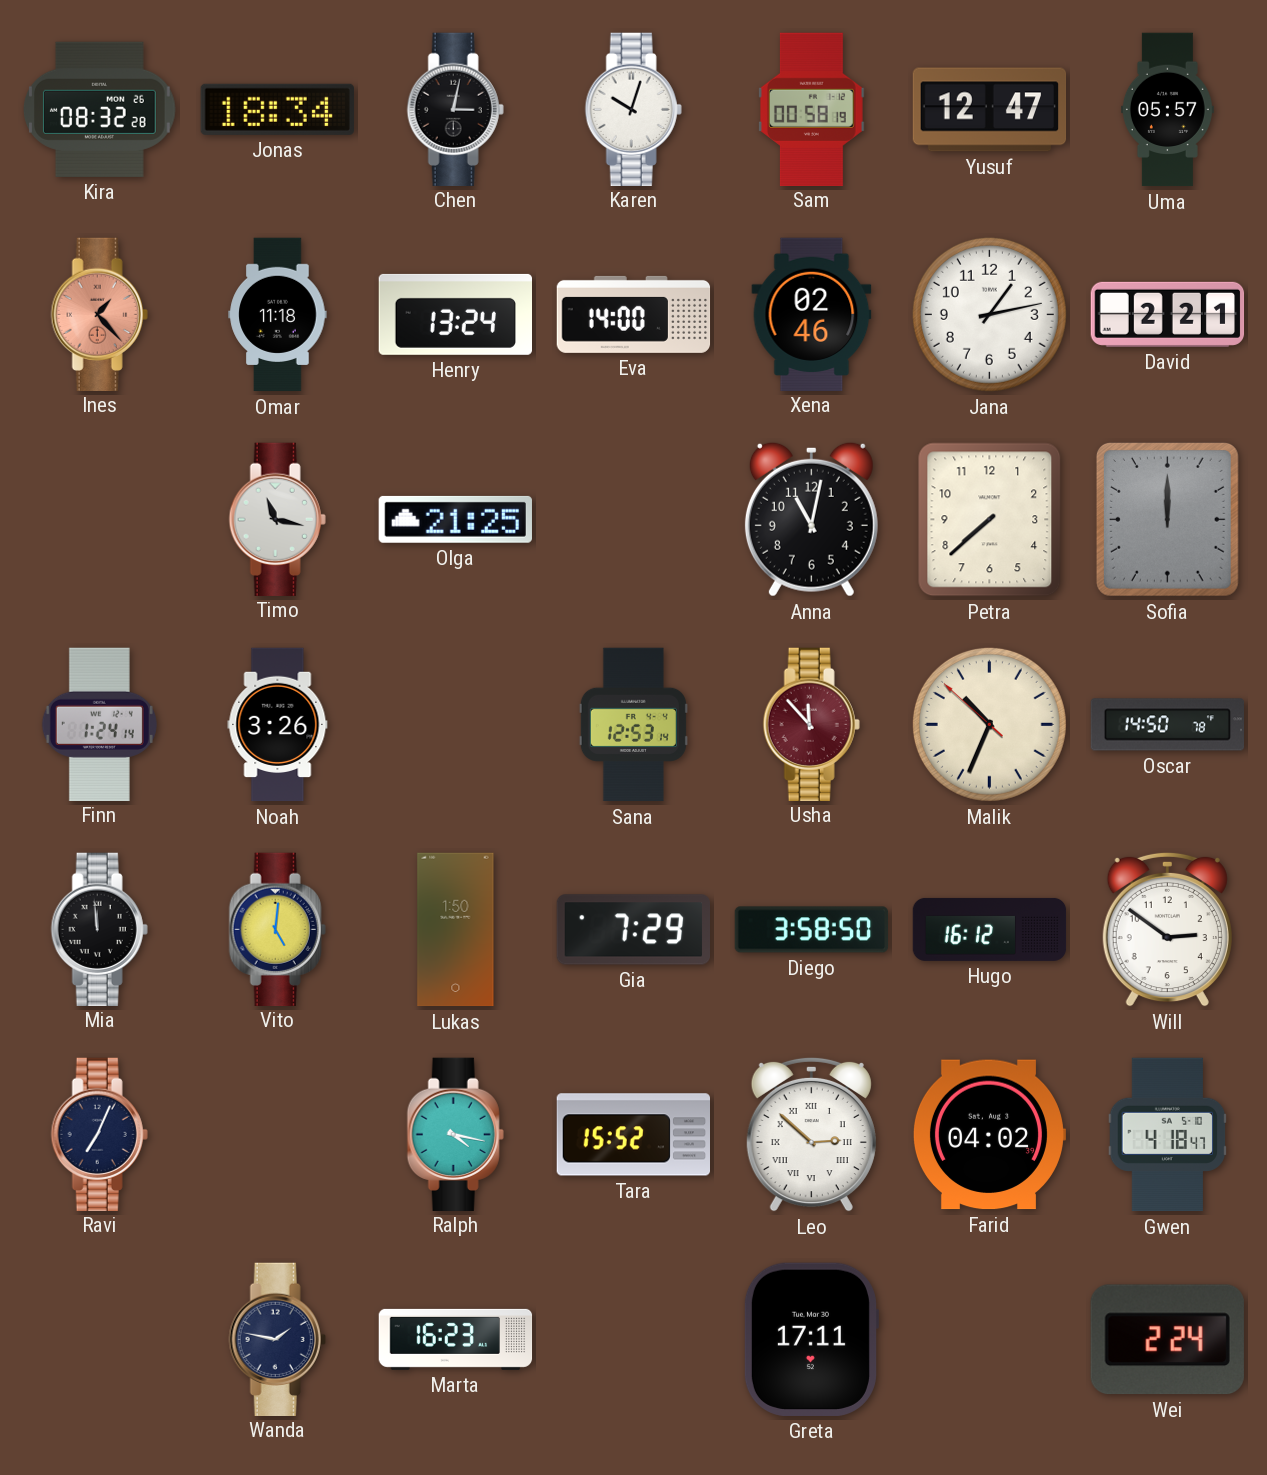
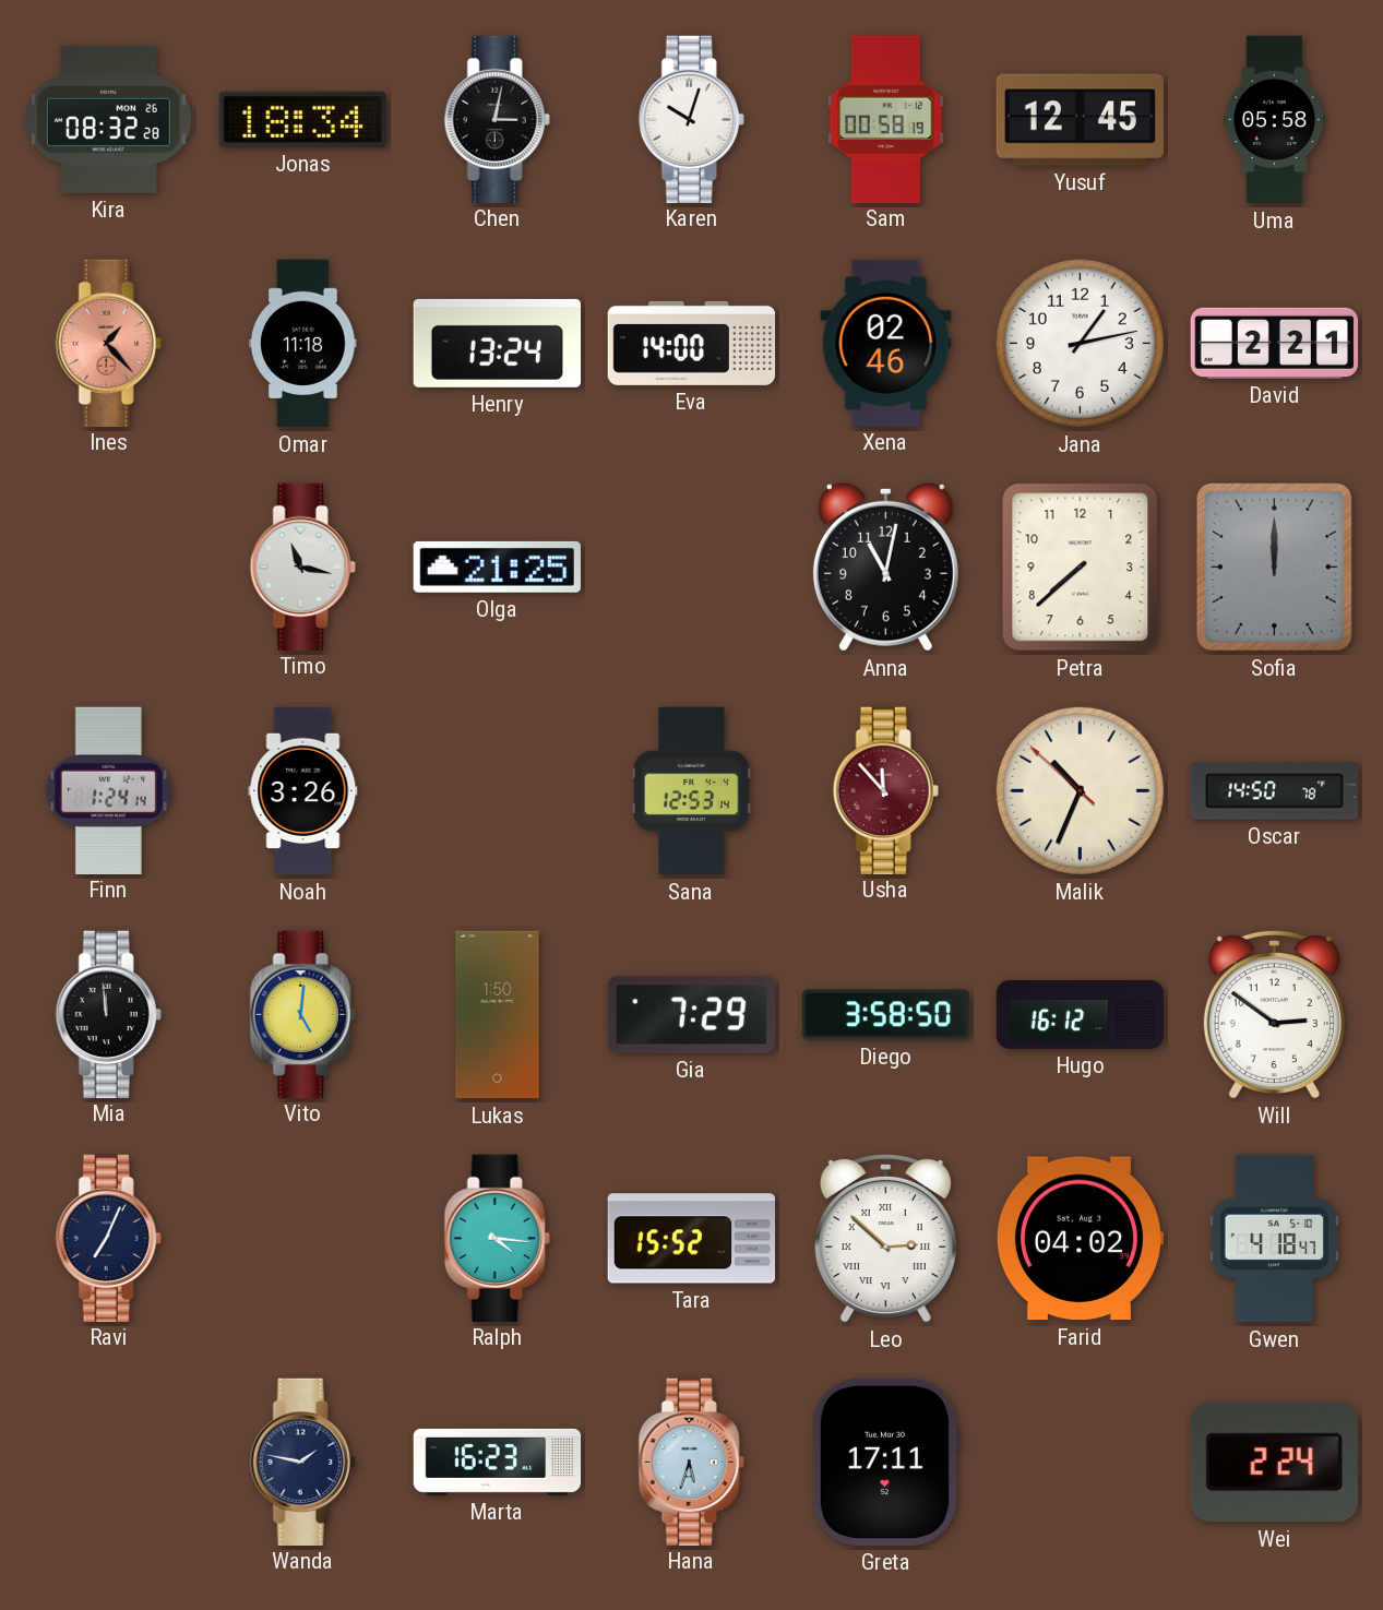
Yusuf: 12:47 -> 12:45
Uma: 05:57 -> 05:58
Ralph: 4:17 -> 4:16
Hana: none -> 5:33
